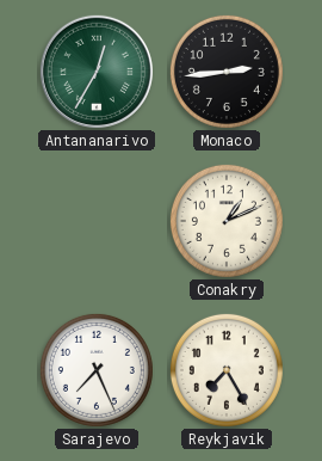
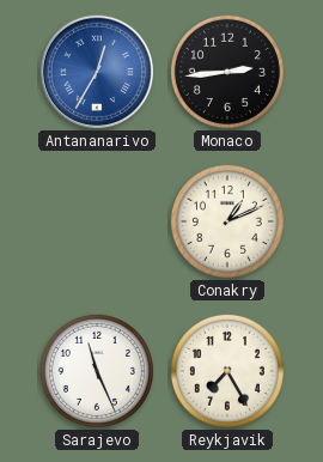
Antananarivo dial: green -> blue
Sarajevo: 7:26 -> 11:26
